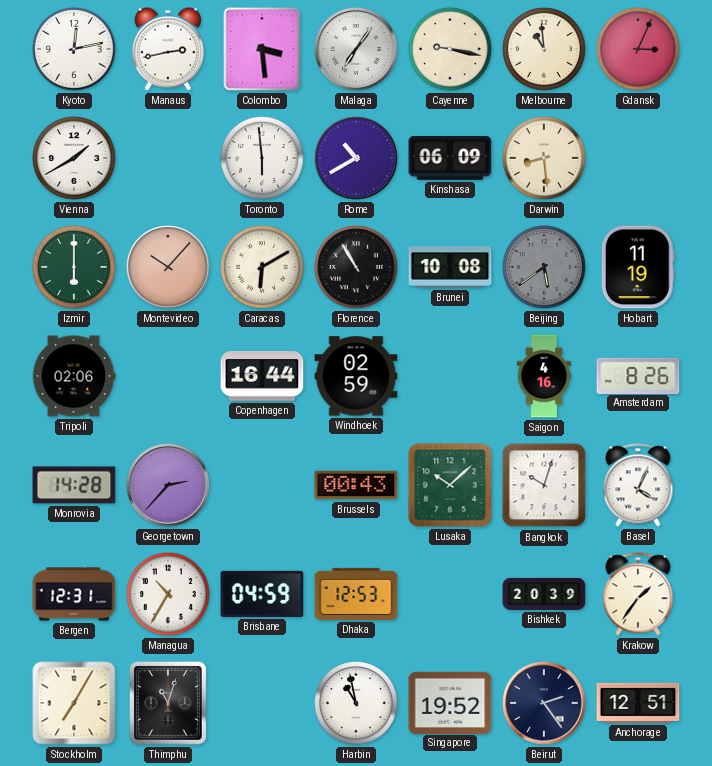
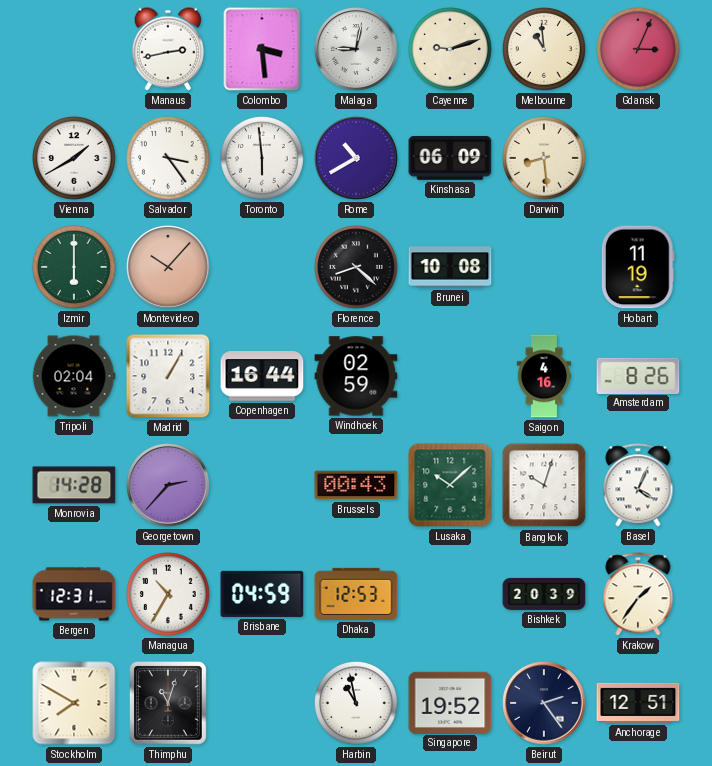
Kyoto: 12:13 -> none
Malaga: 7:06 -> 9:02
Cayenne: 9:17 -> 9:12
Salvador: none -> 3:24
Caracas: 6:10 -> none
Florence: 10:55 -> 8:22
Beijing: 5:39 -> none
Tripoli: 02:06 -> 02:04
Madrid: none -> 1:05
Stockholm: 7:05 -> 7:50
